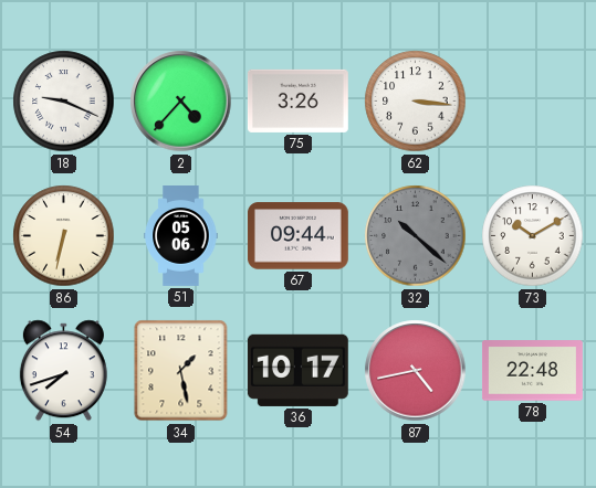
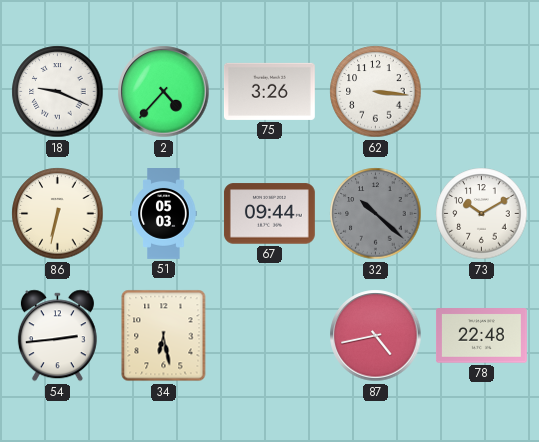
51: 05:06 -> 05:03
54: 7:42 -> 2:44
34: 1:28 -> 6:28
36: 10:17 -> none
